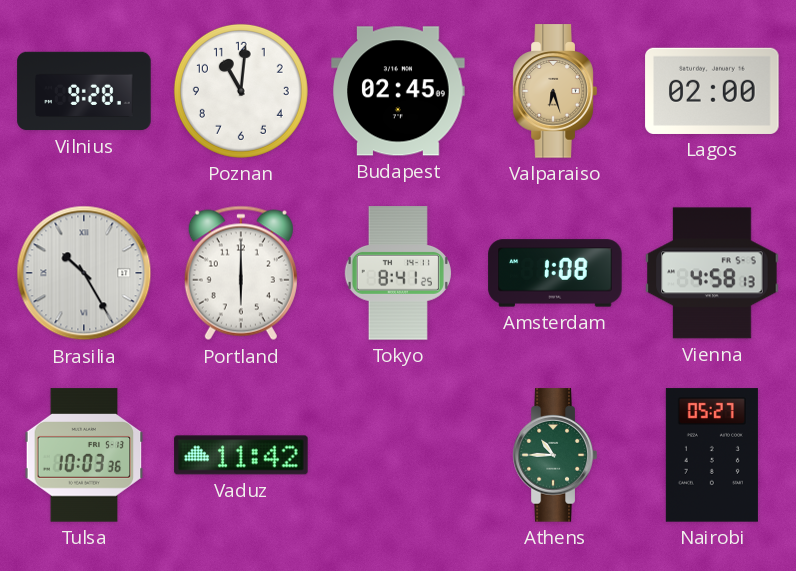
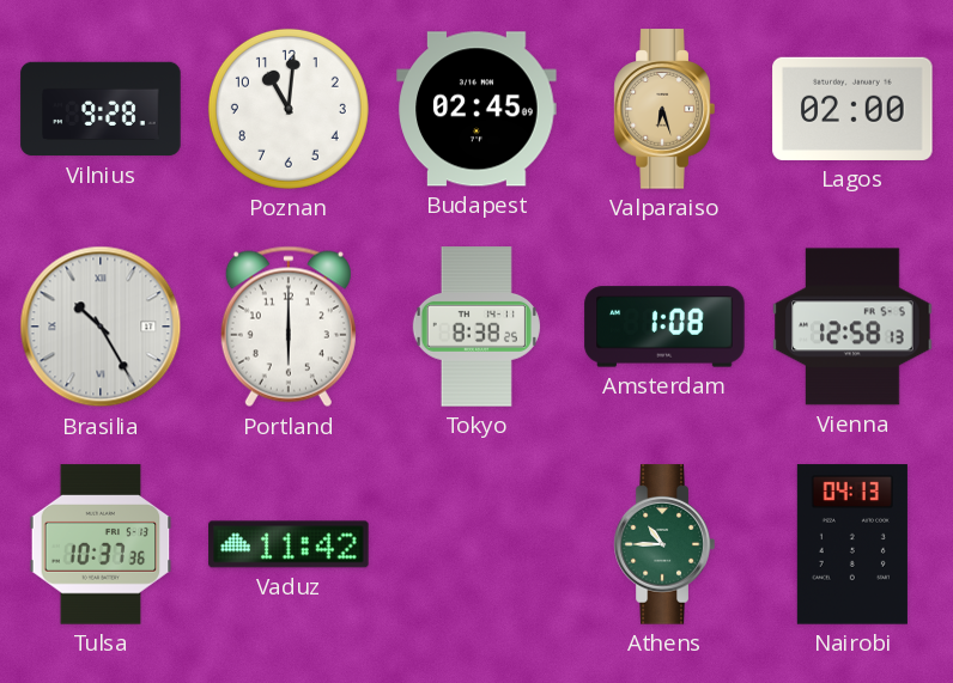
Tokyo: 8:41 -> 8:38
Vienna: 4:58 -> 12:58
Tulsa: 10:03 -> 10:37
Nairobi: 05:27 -> 04:13
